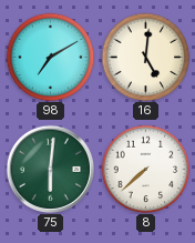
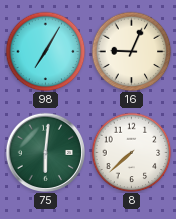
98: 7:10 -> 7:05
16: 5:01 -> 9:04
